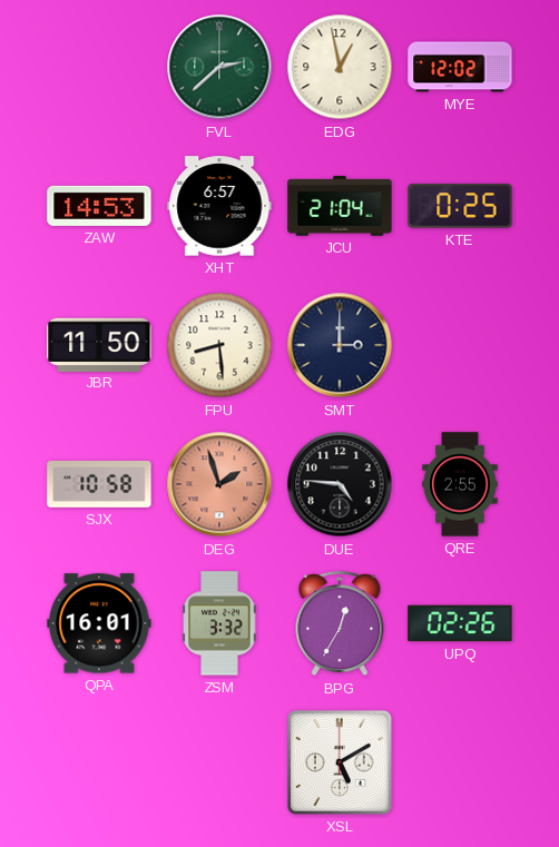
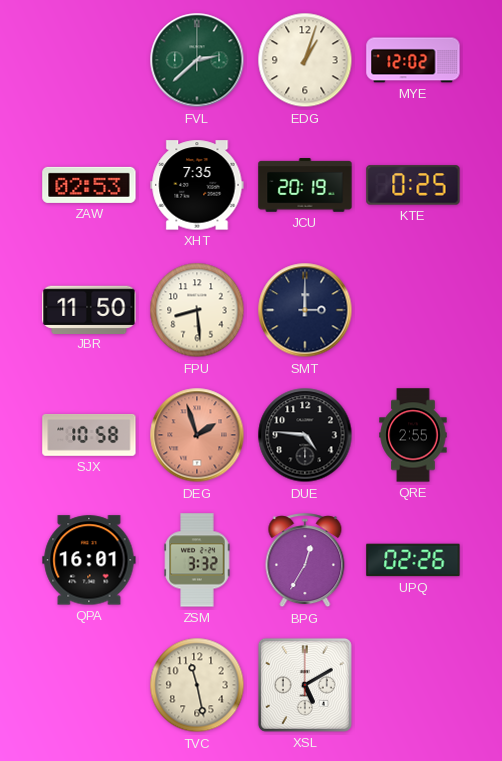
EDG: 12:58 -> 1:03
ZAW: 14:53 -> 02:53
XHT: 6:57 -> 7:35
JCU: 21:04 -> 20:19
TVC: none -> 11:28
